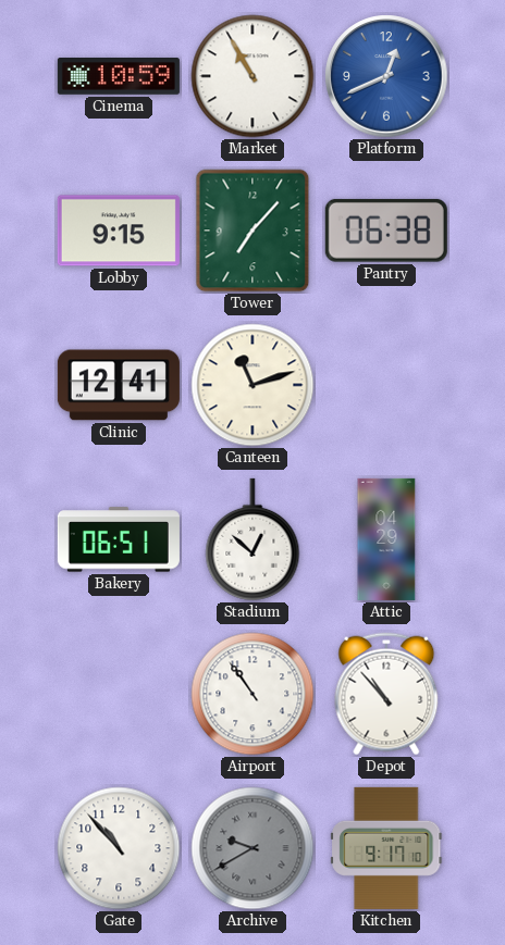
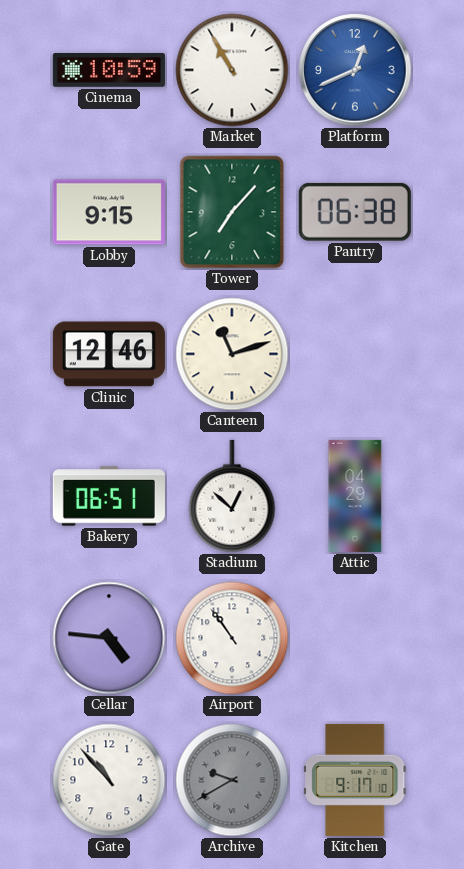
Clinic: 12:41 -> 12:46
Cellar: none -> 4:46
Depot: 10:53 -> none
